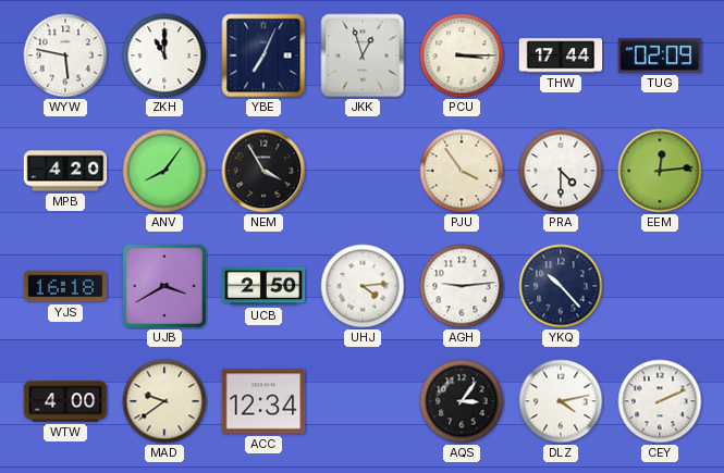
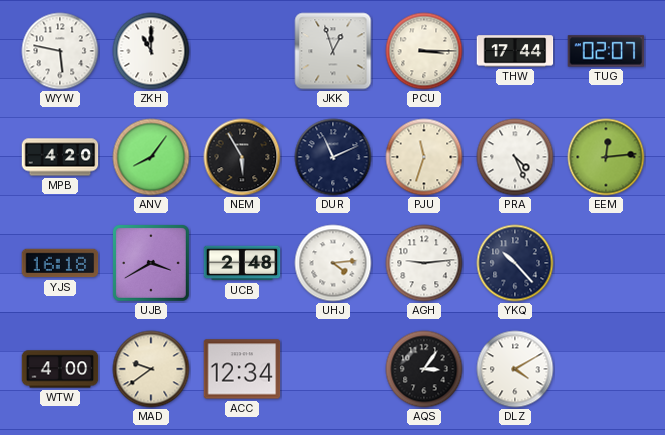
YBE: 7:04 -> none
TUG: 02:09 -> 02:07
NEM: 3:55 -> 5:55
DUR: none -> 11:11
PJU: 3:54 -> 11:33
PRA: 4:30 -> 4:26
UCB: 2:50 -> 2:48
DLZ: 4:13 -> 4:10
CEY: 2:11 -> none
